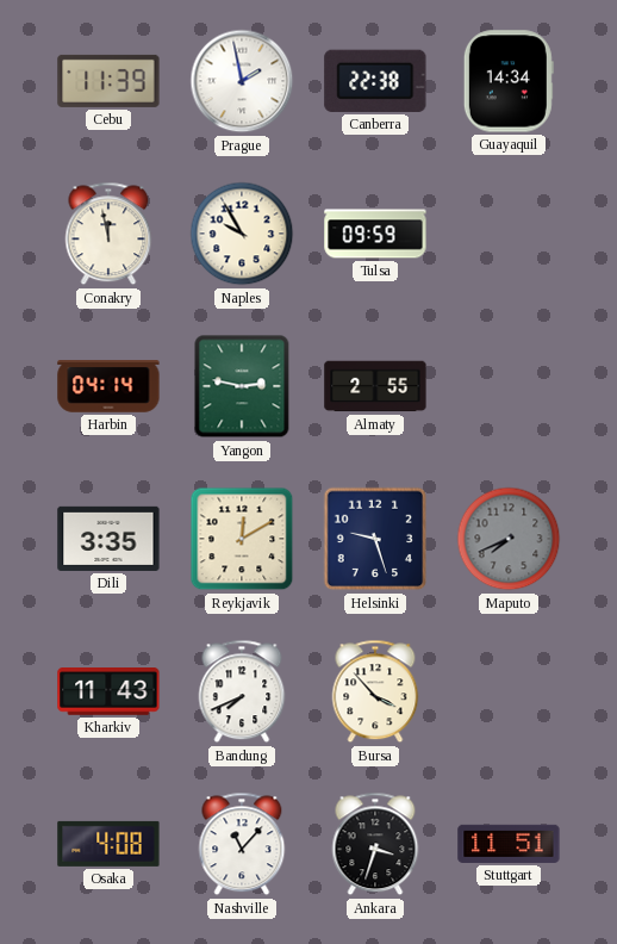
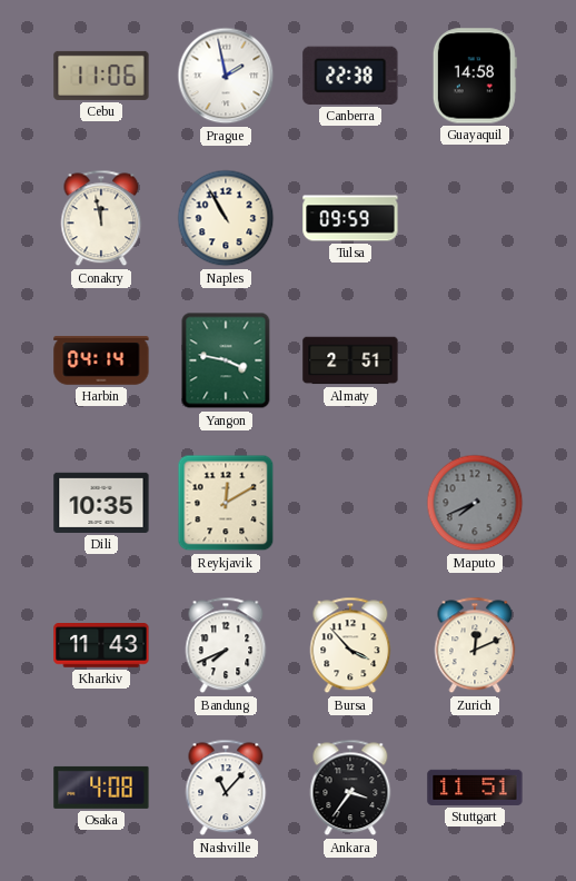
Cebu: 11:39 -> 11:06
Guayaquil: 14:34 -> 14:58
Naples: 9:55 -> 10:55
Yangon: 2:47 -> 3:47
Almaty: 2:55 -> 2:51
Dili: 3:35 -> 10:35
Helsinki: 9:27 -> none
Zurich: none -> 12:11
Ankara: 3:33 -> 3:36
